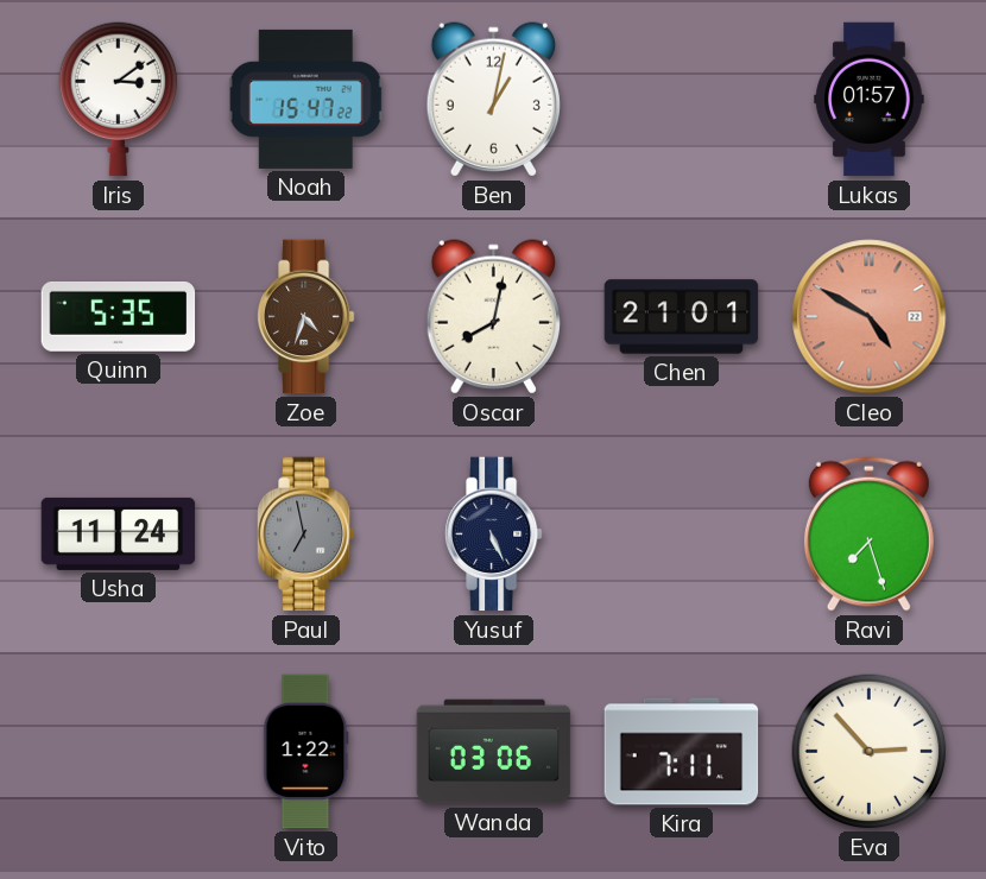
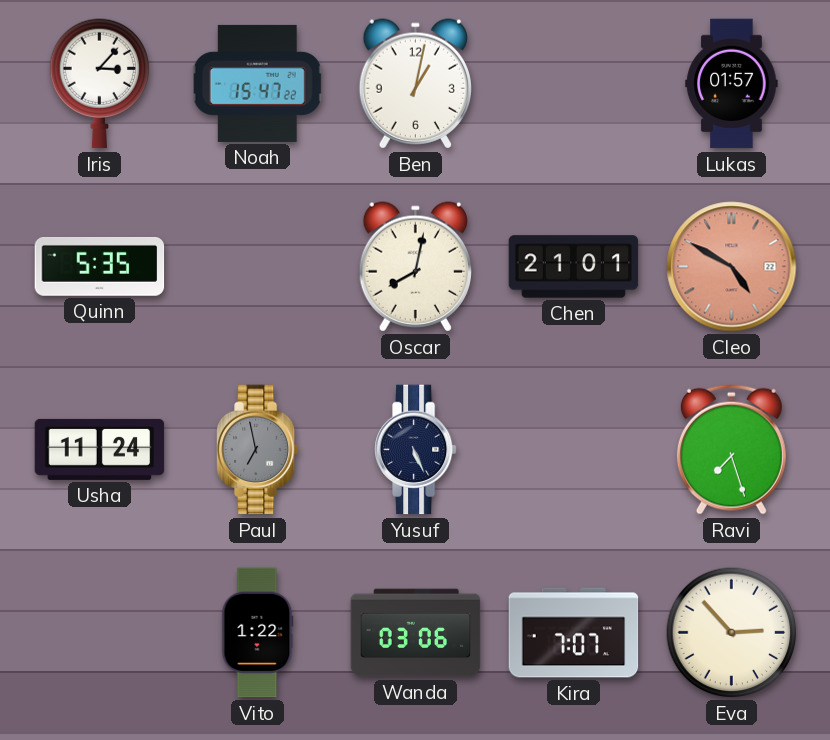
Iris: 3:09 -> 3:07
Zoe: 4:33 -> none
Kira: 7:11 -> 7:07
